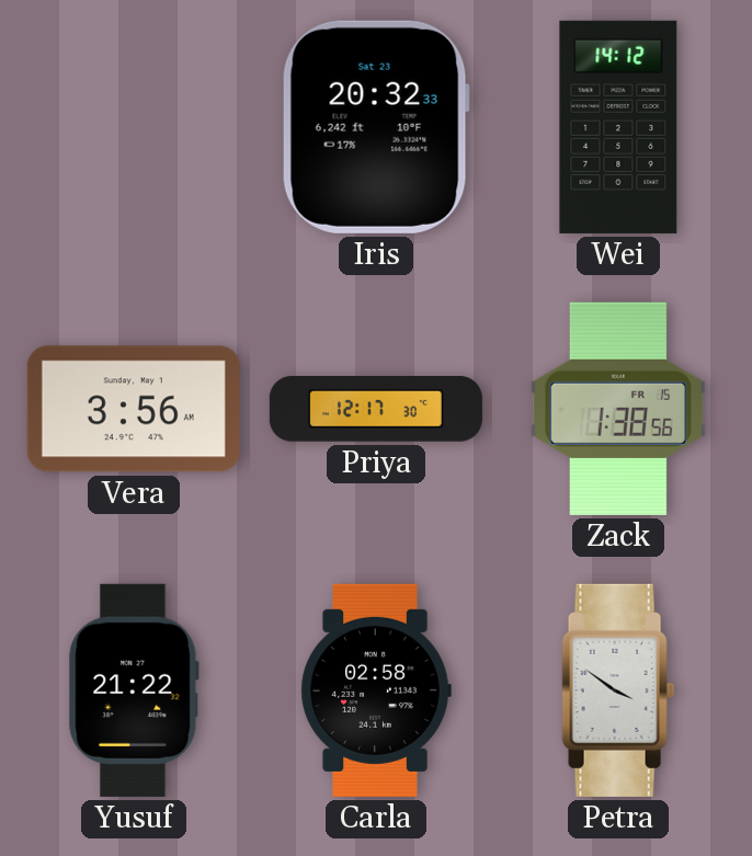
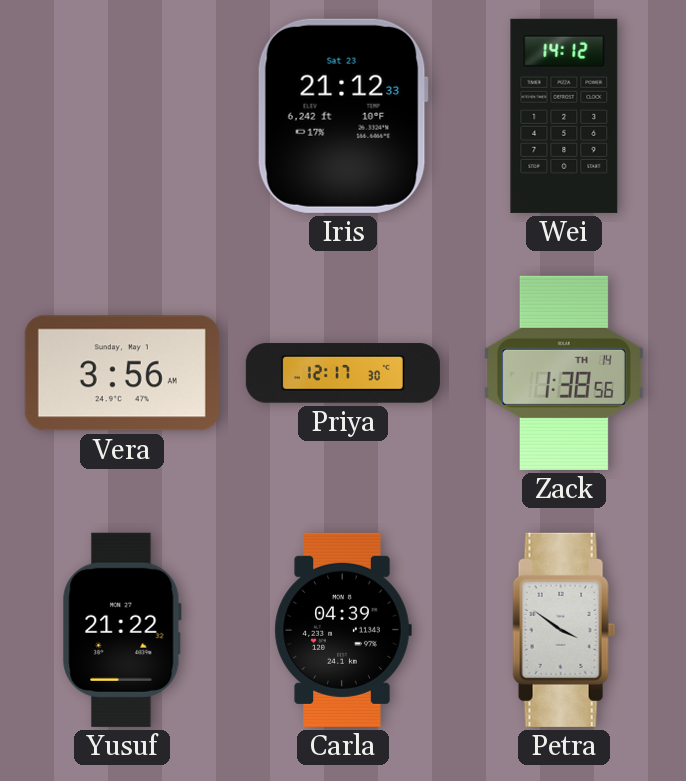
Iris: 20:32 -> 21:12
Zack date: FR 15 -> TH 14
Carla: 02:58 -> 04:39
